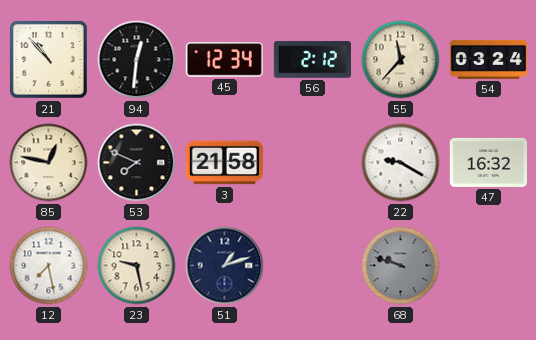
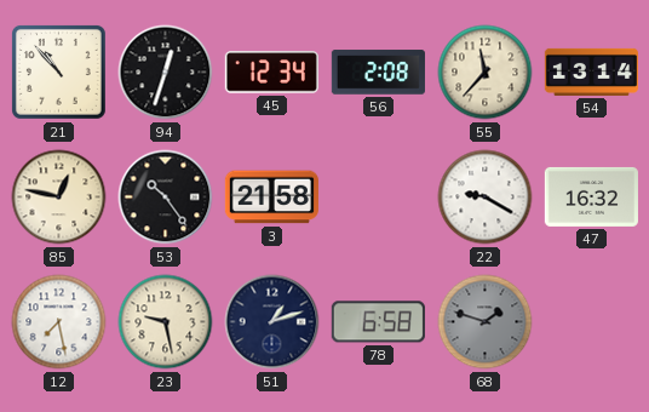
94: 12:31 -> 12:33
56: 2:12 -> 2:08
54: 03:24 -> 13:14
53: 7:49 -> 10:24
78: none -> 6:58
68: 9:48 -> 1:48
